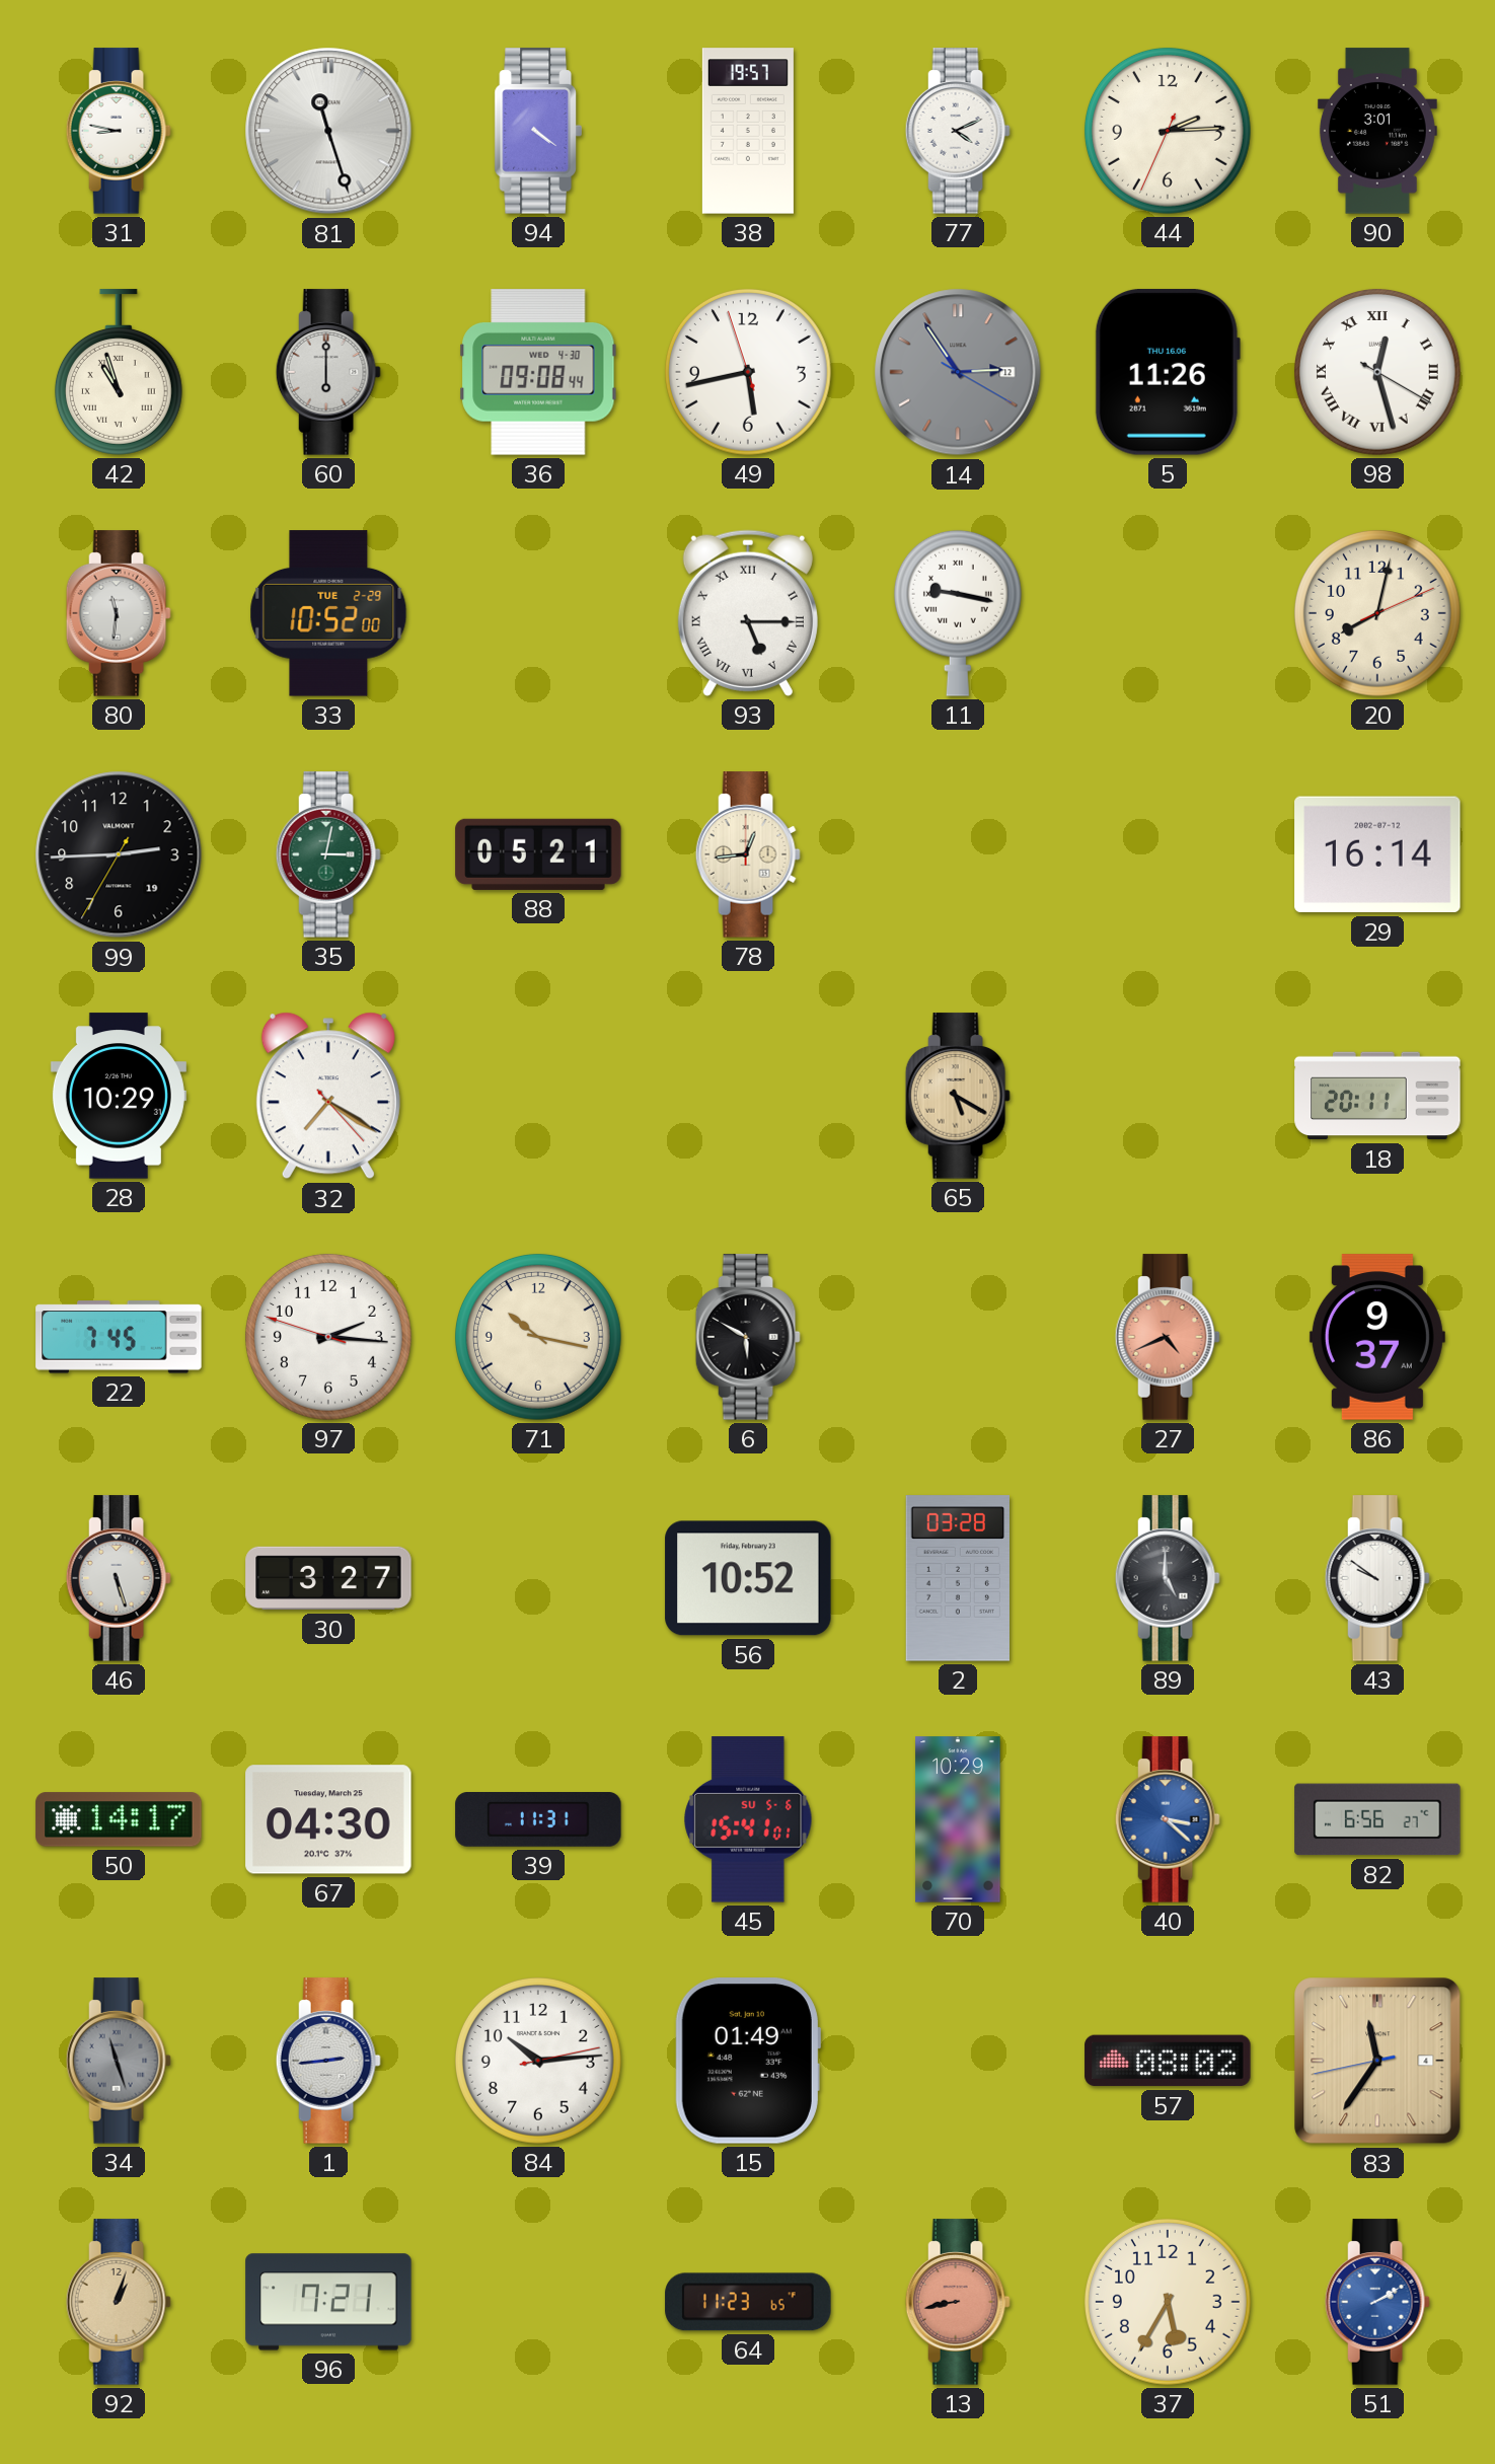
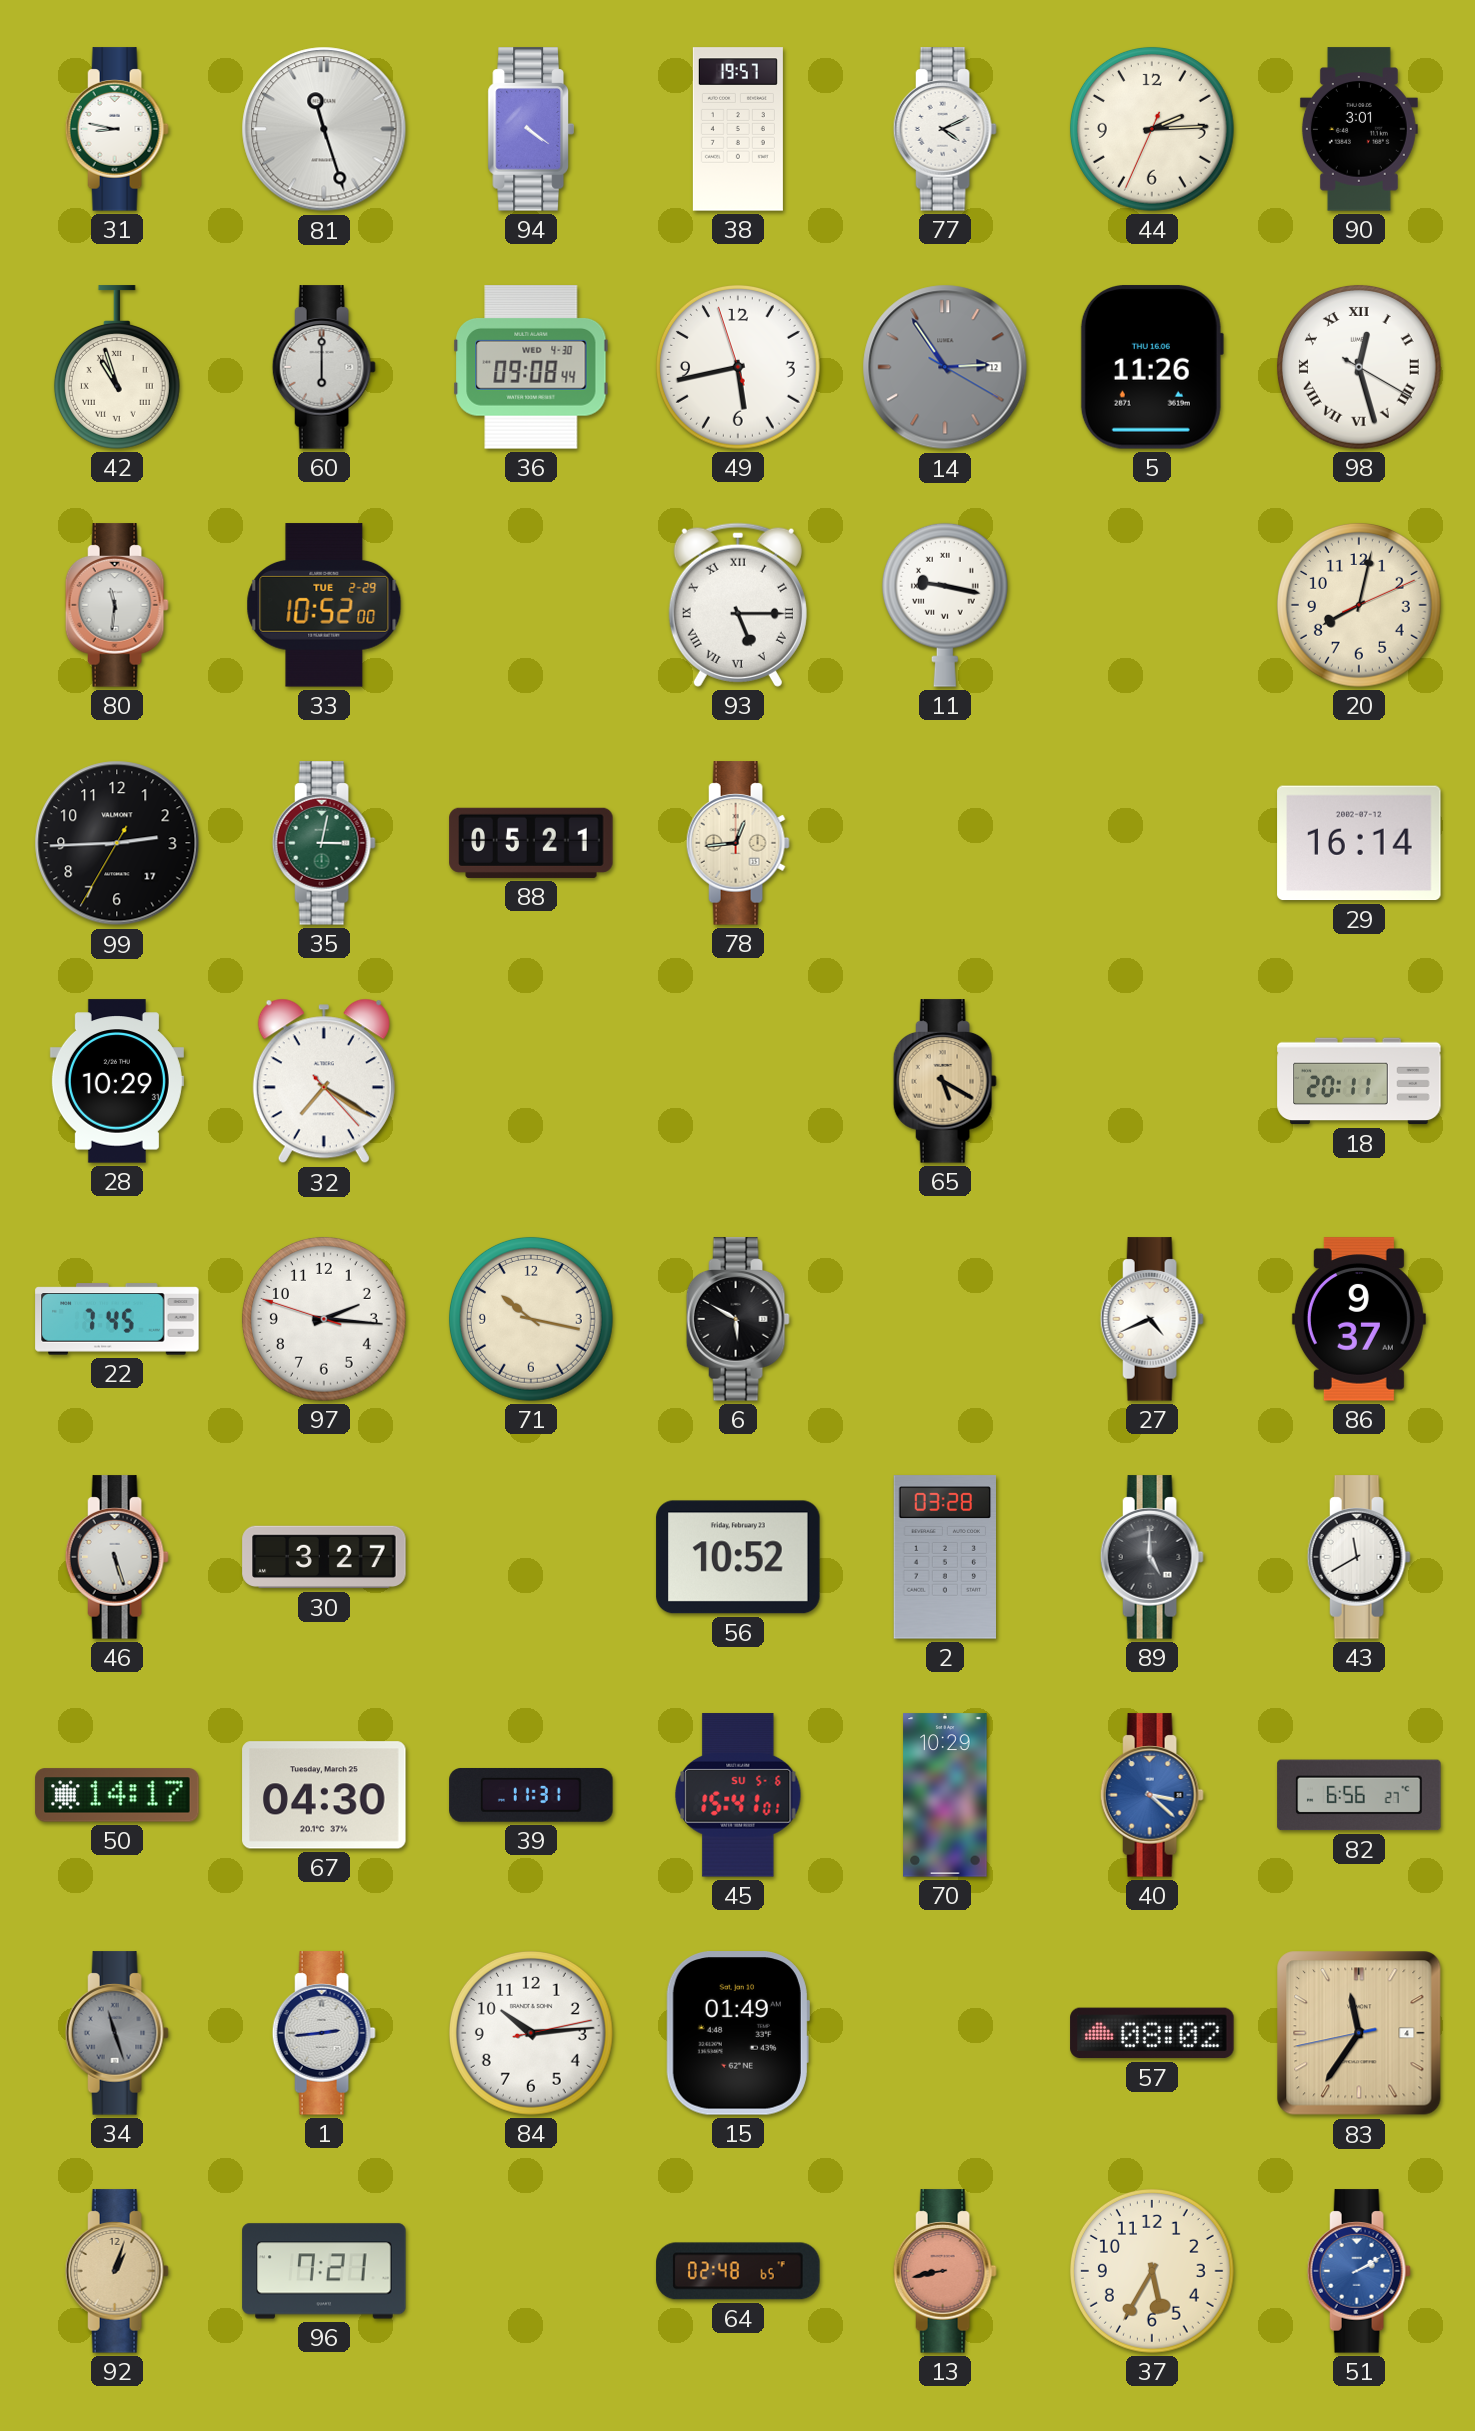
99 date: 19 -> 17
27 dial: salmon -> white
43: 9:51 -> 11:40
64: 11:23 -> 02:48
